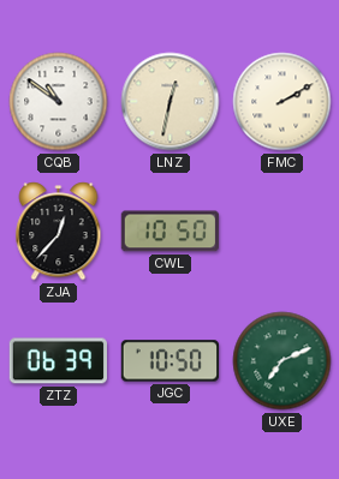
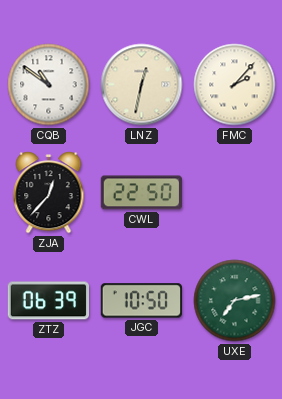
FMC: 2:10 -> 2:07
CWL: 10:50 -> 22:50
UXE: 7:11 -> 7:13
